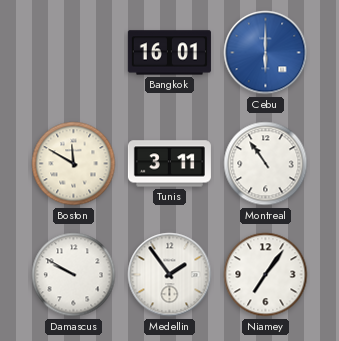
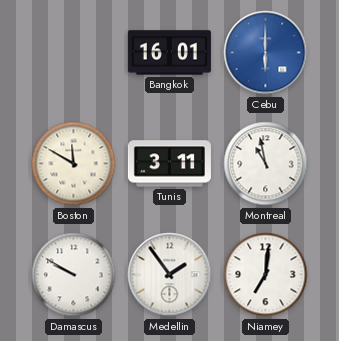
Montreal: 10:54 -> 10:58
Niamey: 7:06 -> 7:01
